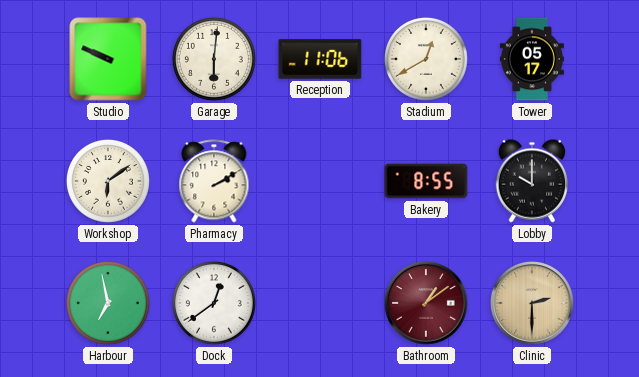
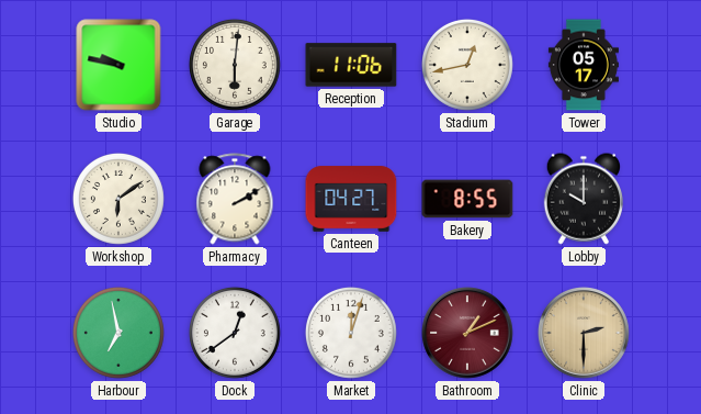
Studio: 9:49 -> 9:47
Stadium: 12:40 -> 12:43
Canteen: none -> 04:27
Market: none -> 12:03
Bathroom: 1:09 -> 1:11
